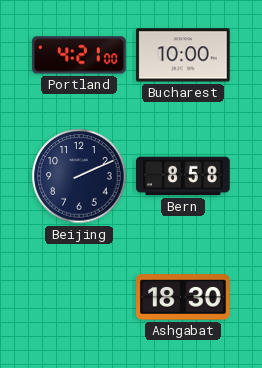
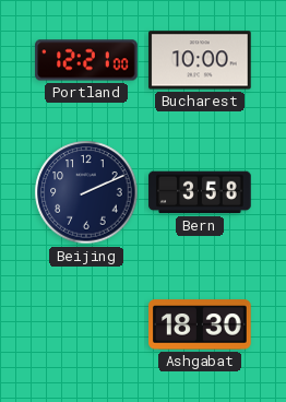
Portland: 4:21 -> 12:21
Bern: 8:58 -> 3:58
